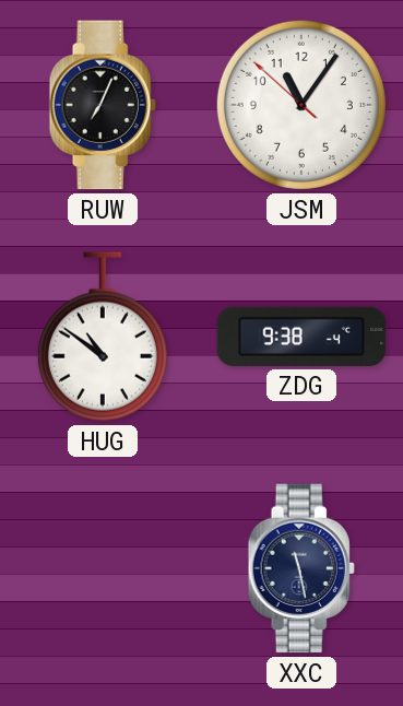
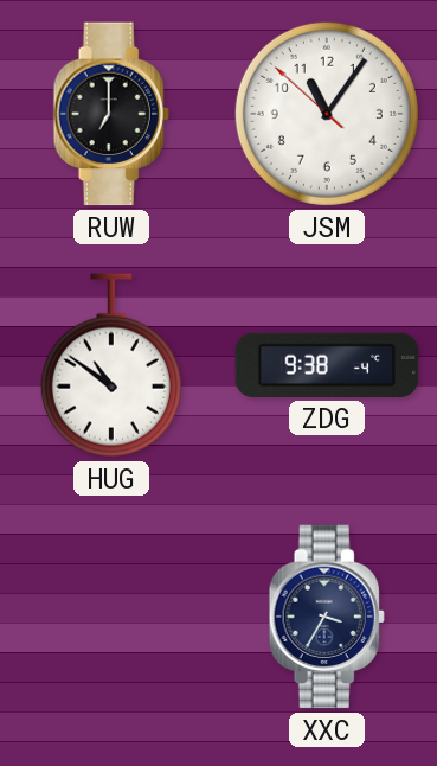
RUW: 7:04 -> 7:00
XXC: 11:28 -> 3:35
